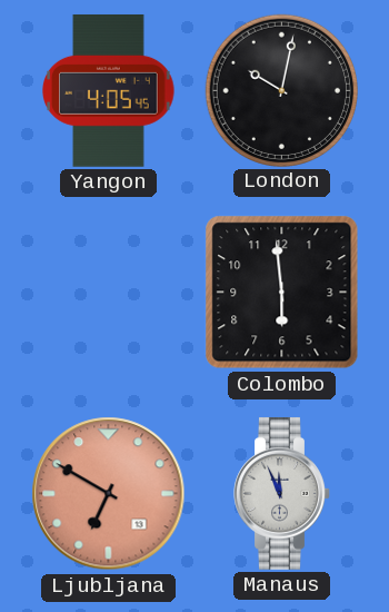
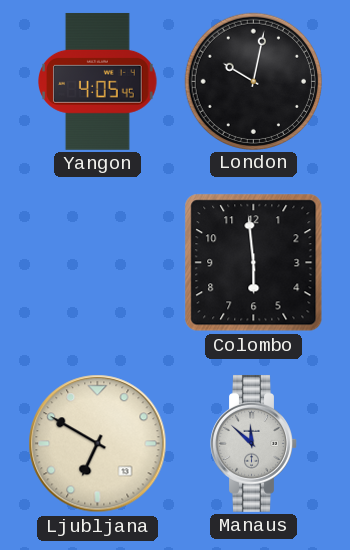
Ljubljana dial: salmon -> cream
Manaus: 11:56 -> 11:52
